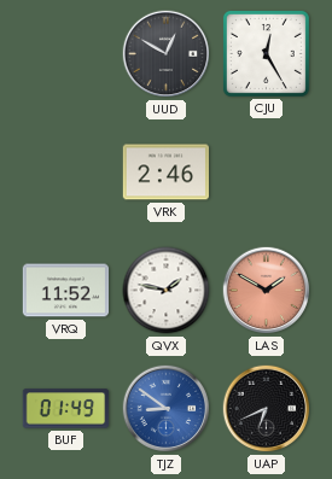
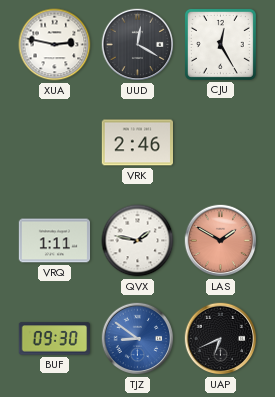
XUA: none -> 2:47
UUD: 12:50 -> 12:20
VRQ: 11:52 -> 1:11
BUF: 01:49 -> 09:30
